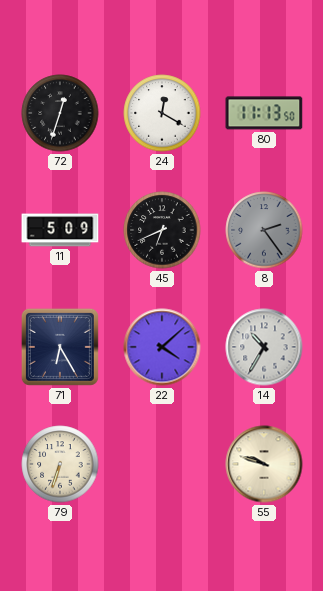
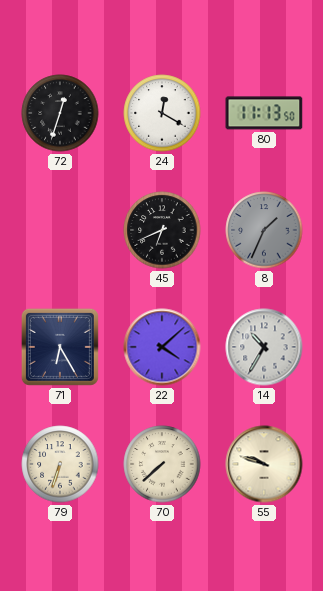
11: 5:09 -> none
8: 2:24 -> 1:34
70: none -> 7:38
